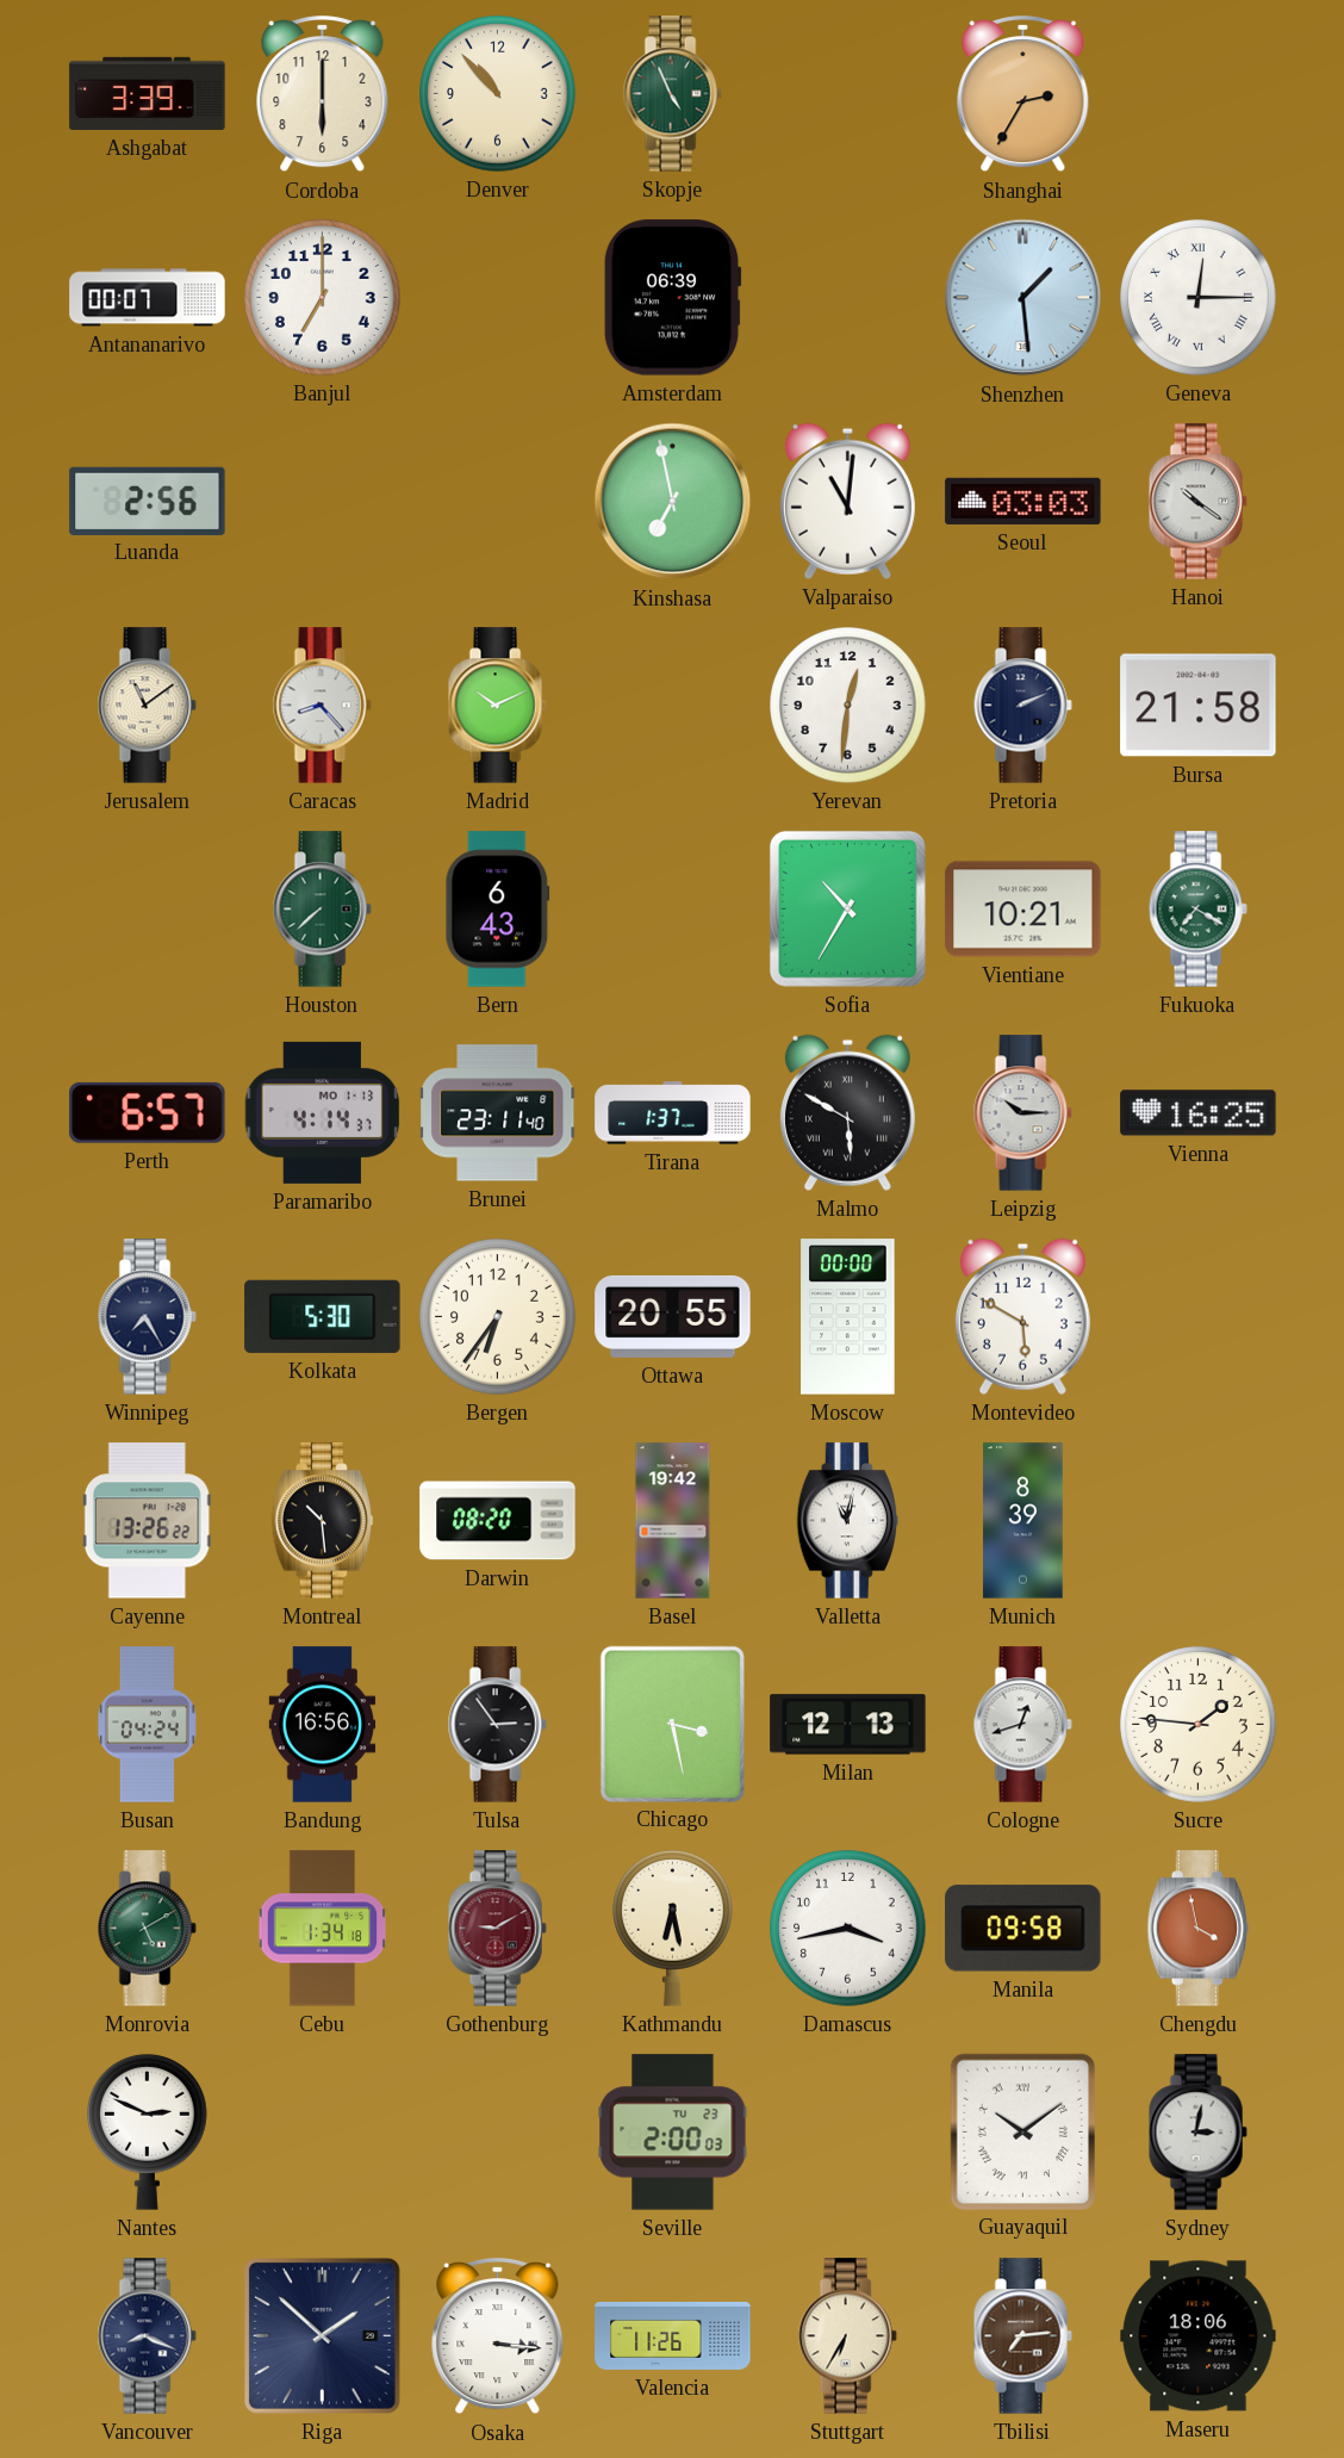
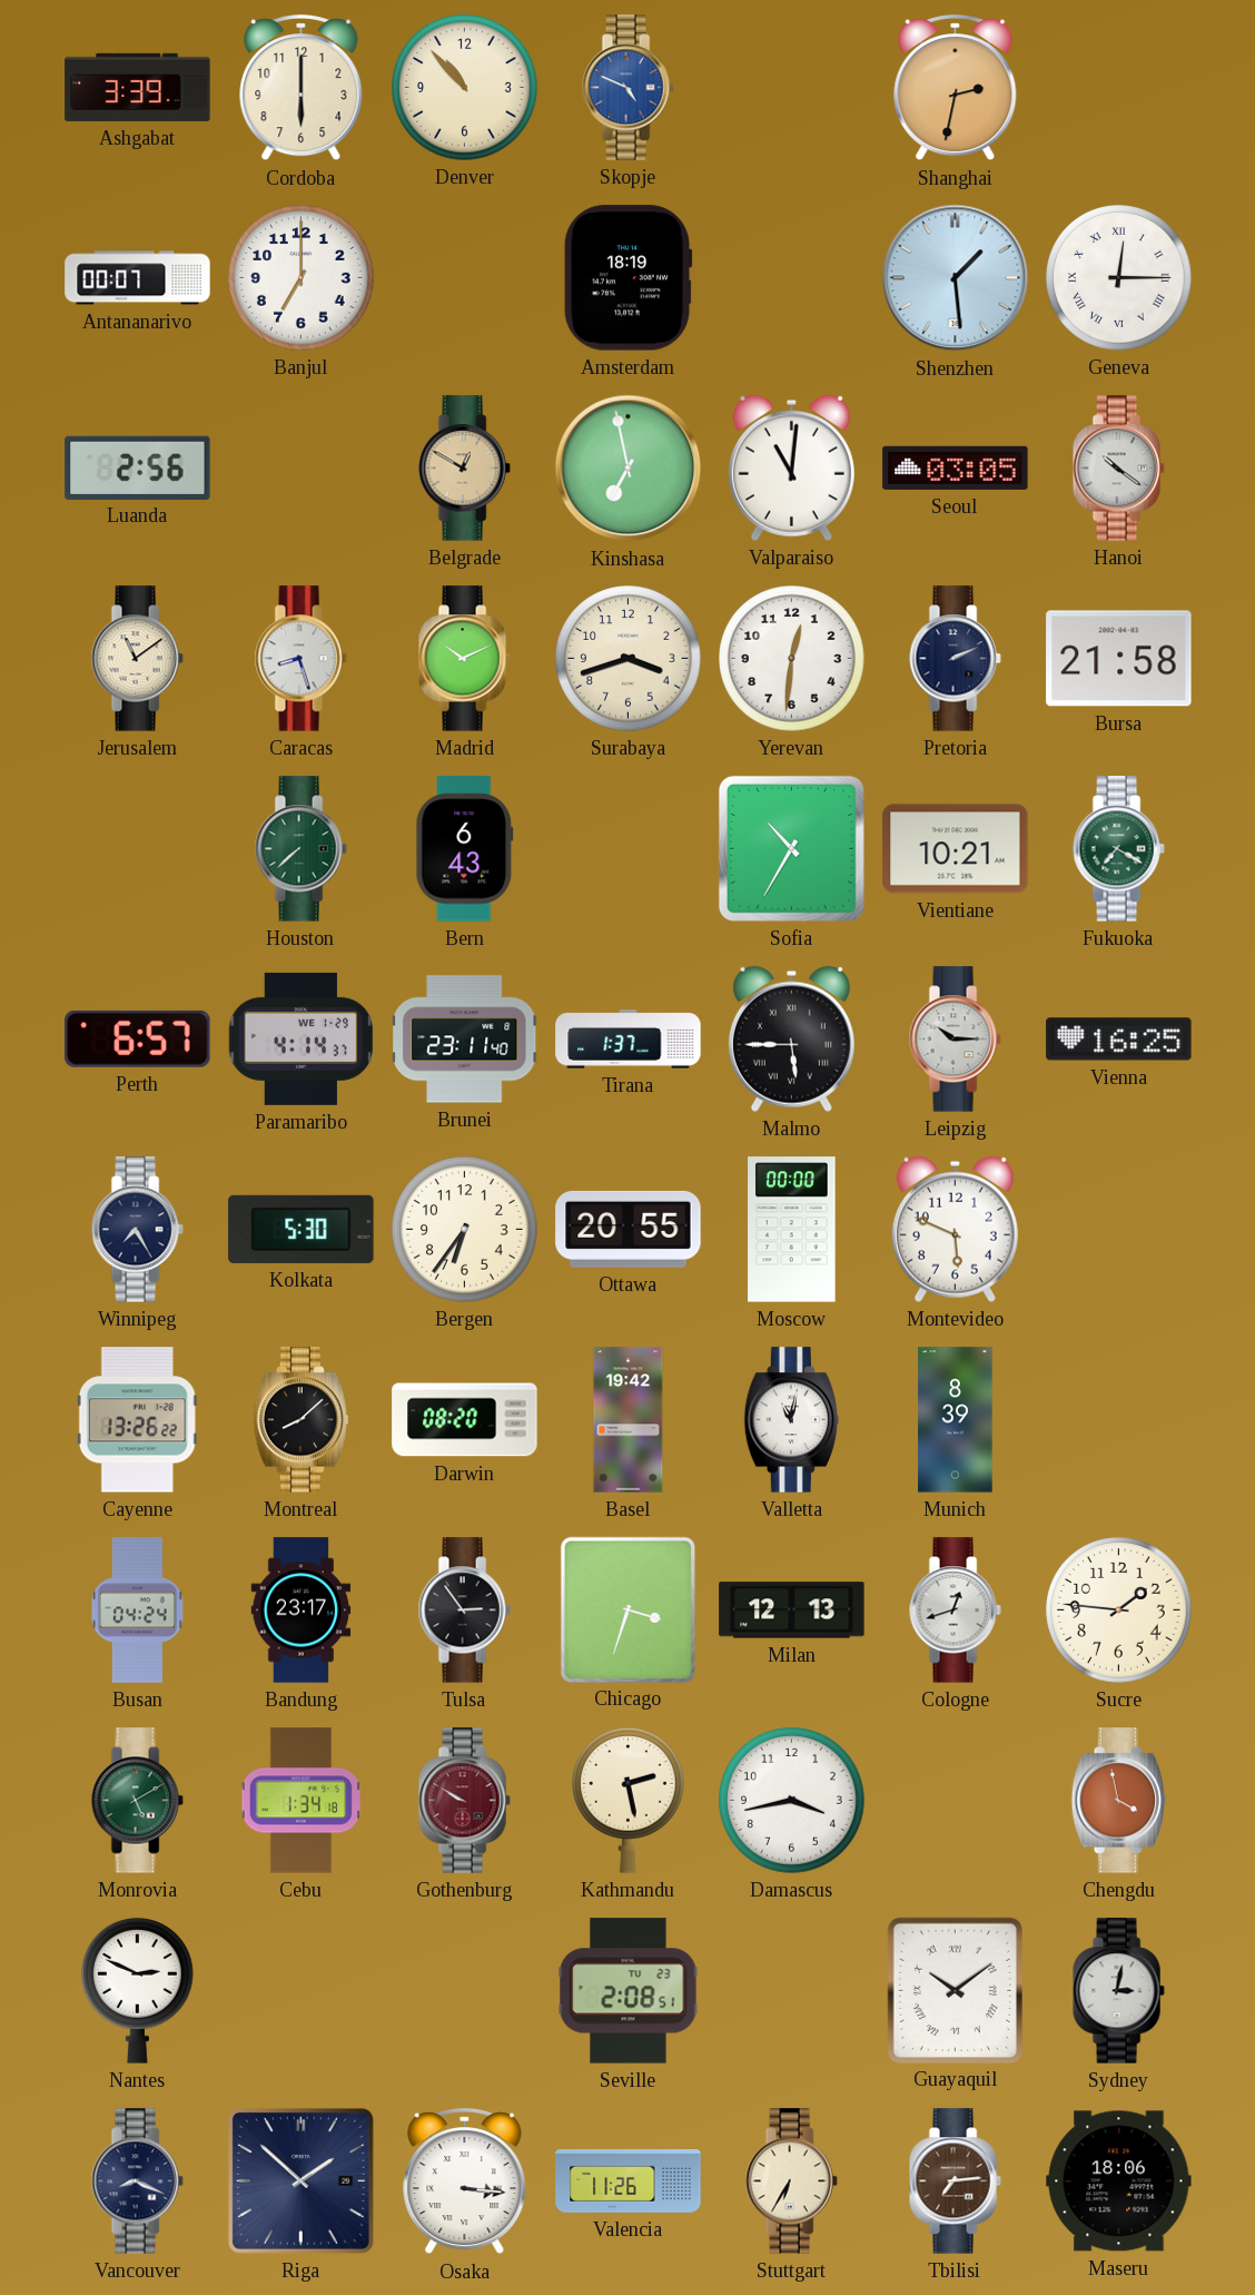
Skopje: 4:56 -> 4:49
Skopje dial: green -> blue
Shanghai: 2:35 -> 2:32
Amsterdam: 06:39 -> 18:19
Belgrade: none -> 12:50
Seoul: 03:03 -> 03:05
Caracas: 8:23 -> 8:27
Surabaya: none -> 3:42
Paramaribo date: MO 1-13 -> WE 1-29
Malmo: 5:50 -> 5:45
Montevideo: 5:50 -> 5:49
Montreal: 10:29 -> 8:08
Bandung: 16:56 -> 23:17
Chicago: 3:28 -> 3:33
Gothenburg: 9:10 -> 9:50
Kathmandu: 6:28 -> 2:28
Manila: 09:58 -> none
Seville: 2:00 -> 2:08
